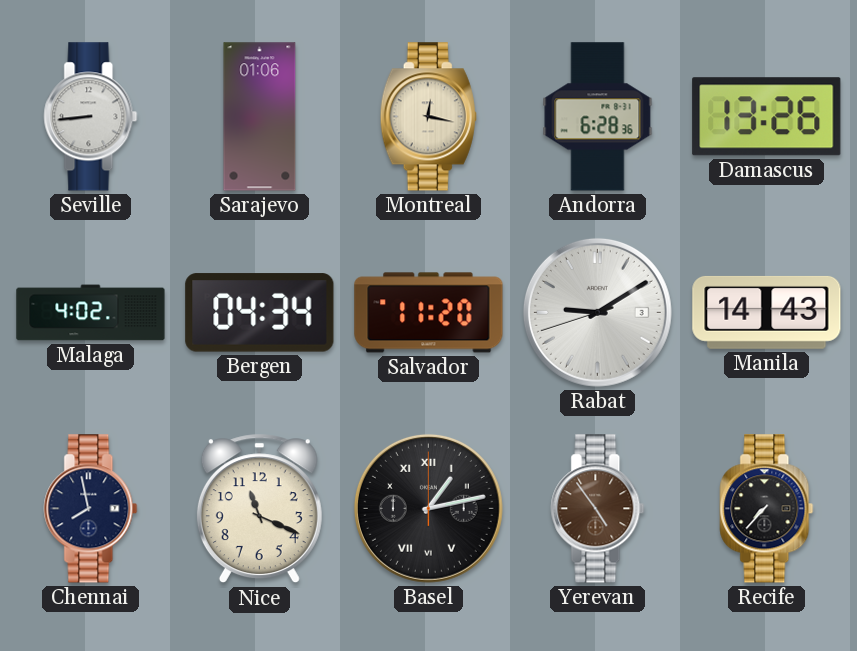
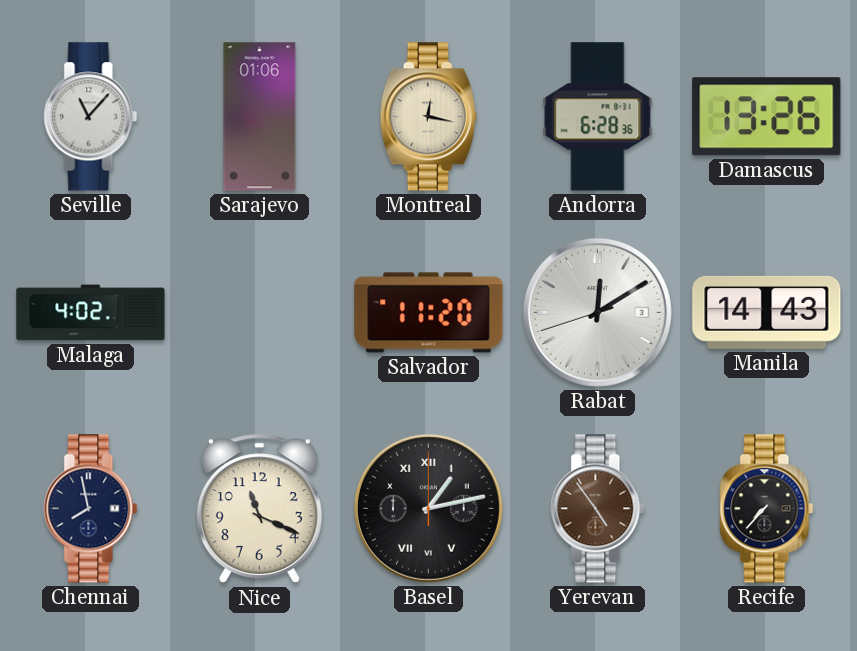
Seville: 8:44 -> 11:07
Bergen: 04:34 -> none
Rabat: 9:09 -> 12:09
